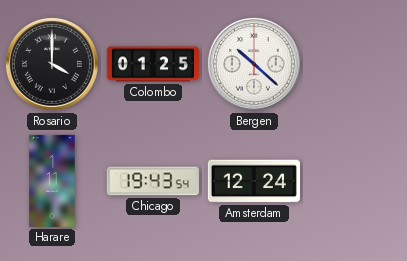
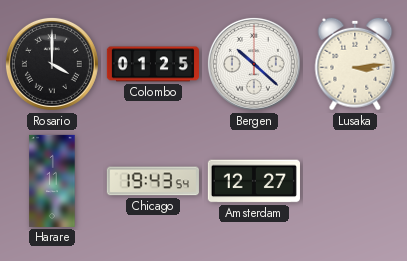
Lusaka: none -> 3:14
Amsterdam: 12:24 -> 12:27
